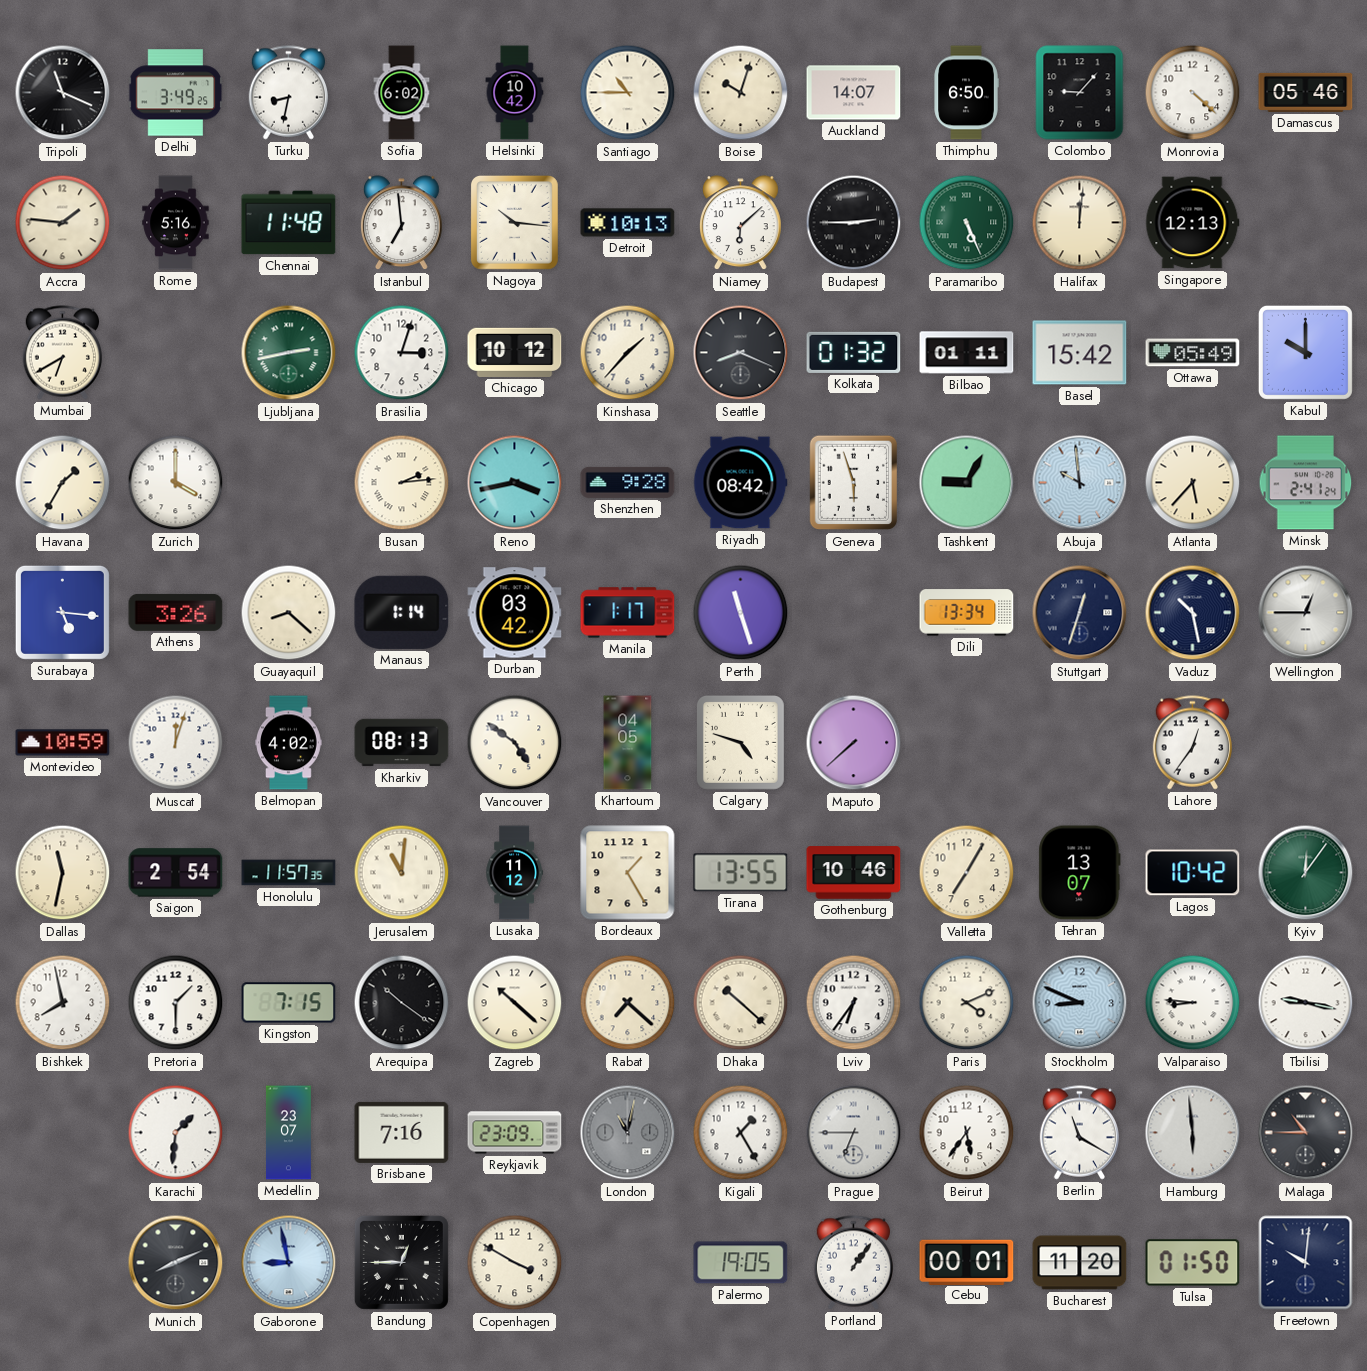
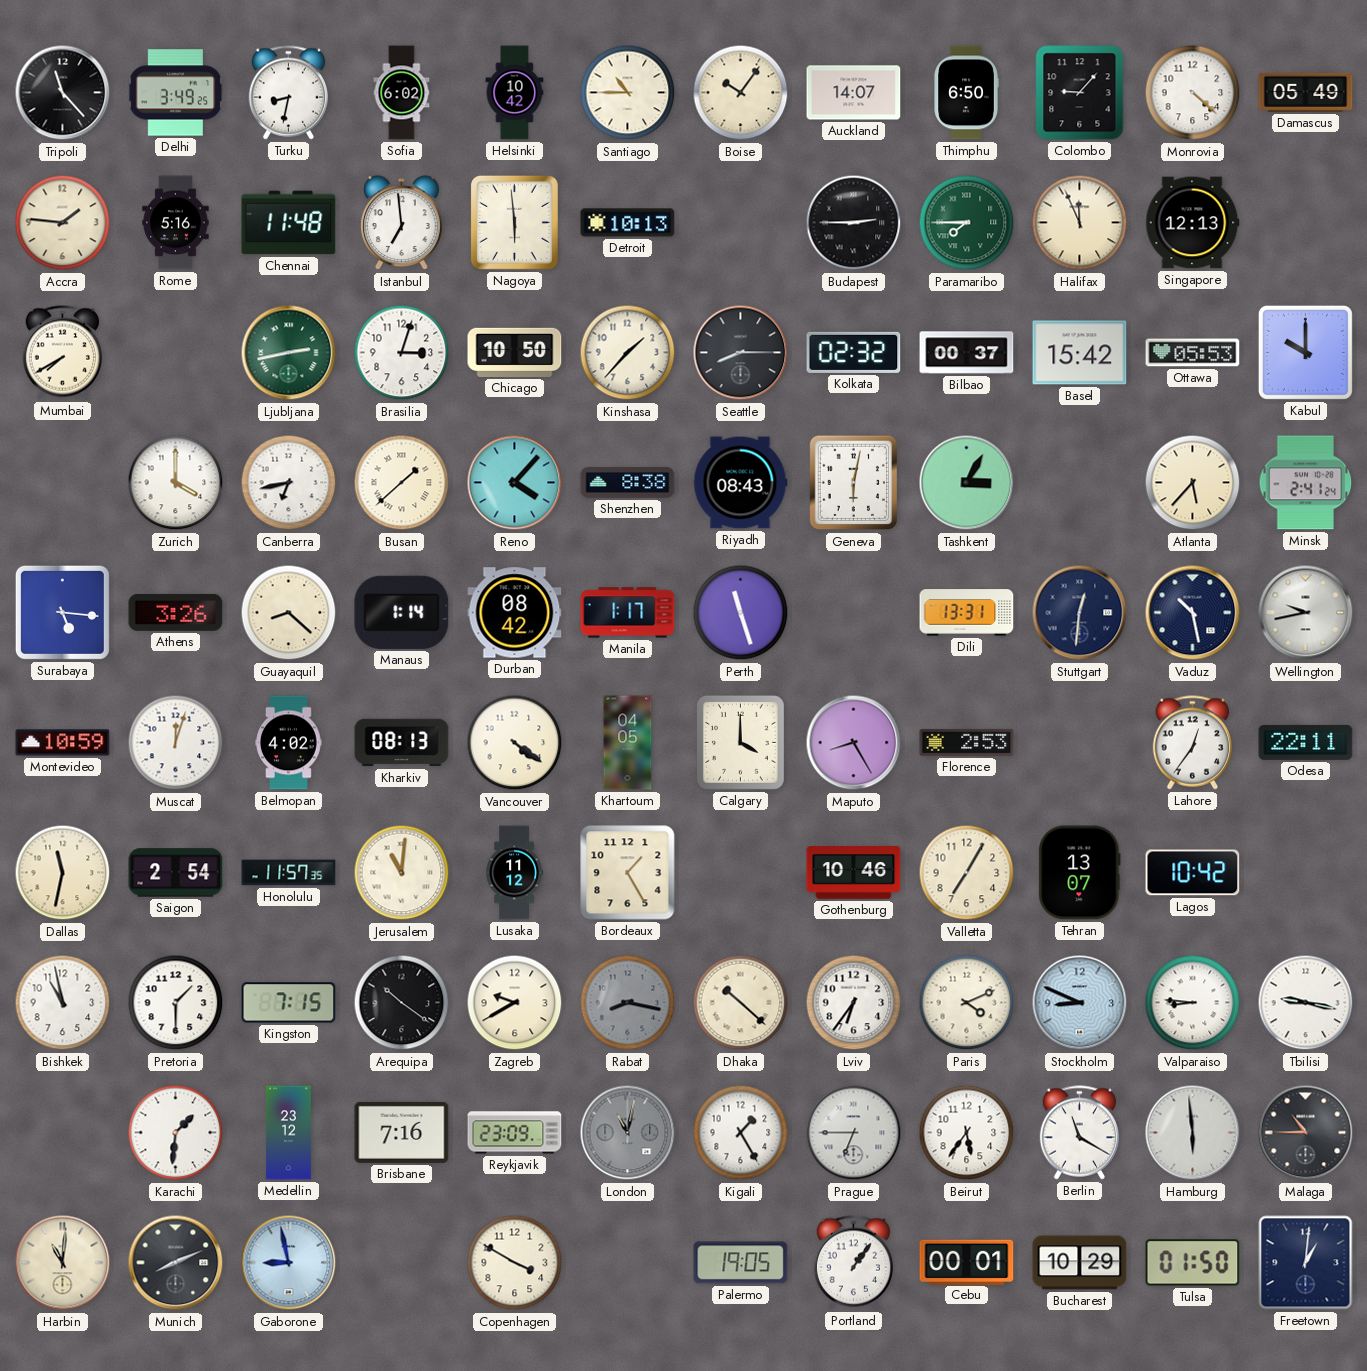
Tripoli: 11:19 -> 11:23
Boise: 10:03 -> 10:06
Damascus: 05:46 -> 05:49
Nagoya: 10:16 -> 5:59
Niamey: 6:08 -> none
Paramaribo: 5:26 -> 7:45
Halifax: 12:01 -> 11:56
Mumbai: 6:40 -> 7:40
Chicago: 10:12 -> 10:50
Seattle: 8:19 -> 8:15
Kolkata: 01:32 -> 02:32
Bilbao: 01:11 -> 00:37
Ottawa: 05:49 -> 05:53
Havana: 1:35 -> none
Canberra: none -> 6:43
Busan: 2:14 -> 1:38
Reno: 3:43 -> 4:07
Shenzhen: 9:28 -> 8:38
Riyadh: 08:42 -> 08:43
Geneva: 5:57 -> 6:02
Tashkent: 9:05 -> 3:05
Abuja: 9:59 -> none
Durban: 03:42 -> 08:42
Dili: 13:34 -> 13:31
Stuttgart: 12:33 -> 12:31
Wellington: 12:45 -> 9:43
Vancouver: 4:51 -> 4:21
Calgary: 4:48 -> 4:00
Maputo: 7:38 -> 8:25
Florence: none -> 2:53
Odesa: none -> 22:11
Tirana: 13:55 -> none
Kyiv: 12:06 -> none
Bishkek: 7:58 -> 10:58
Zagreb: 10:22 -> 9:40
Rabat: 7:22 -> 8:17
Rabat dial: cream -> grey
Medellin: 23:07 -> 23:12
Harbin: none -> 11:01
Bandung: 12:45 -> none
Bucharest: 11:20 -> 10:29
Freetown: 10:01 -> 1:01
